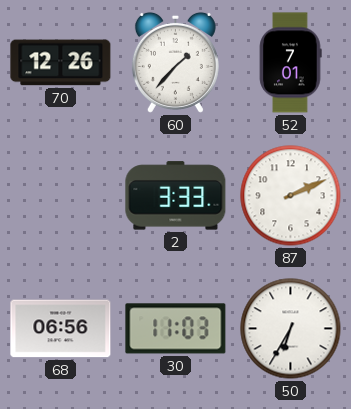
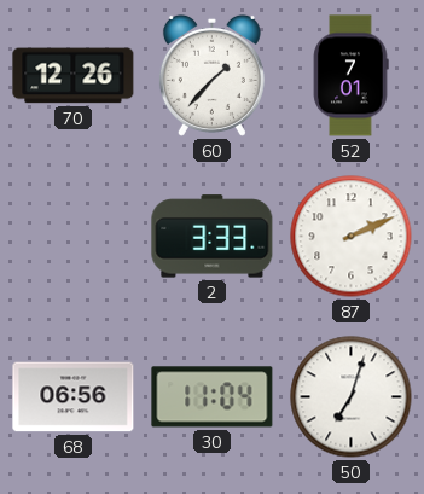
30: 11:03 -> 11:04
50: 6:35 -> 7:03
